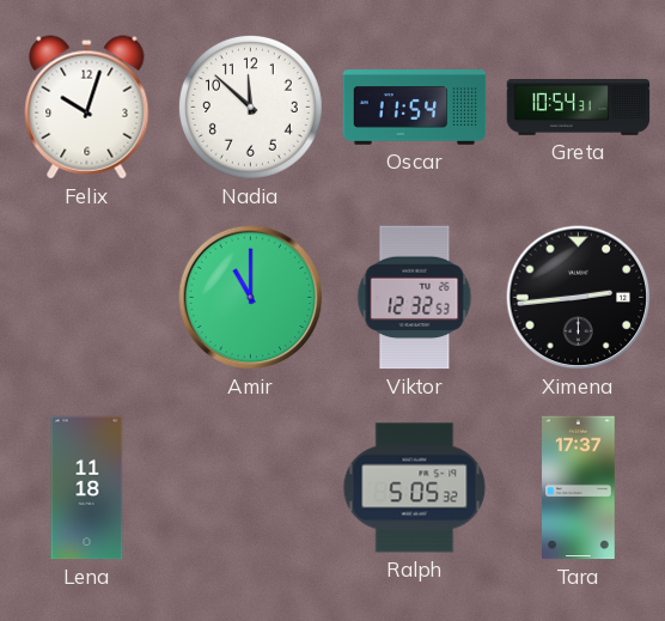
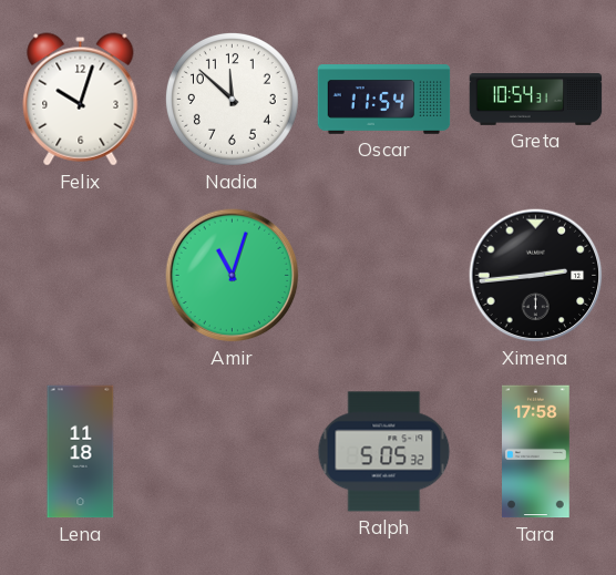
Amir: 11:00 -> 11:03
Viktor: 12:32 -> none
Tara: 17:37 -> 17:58
